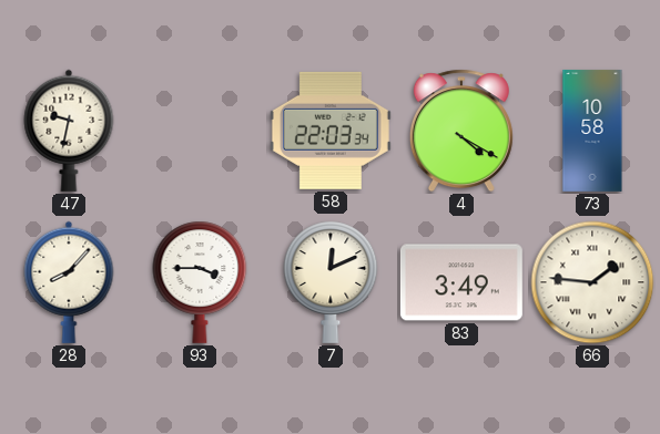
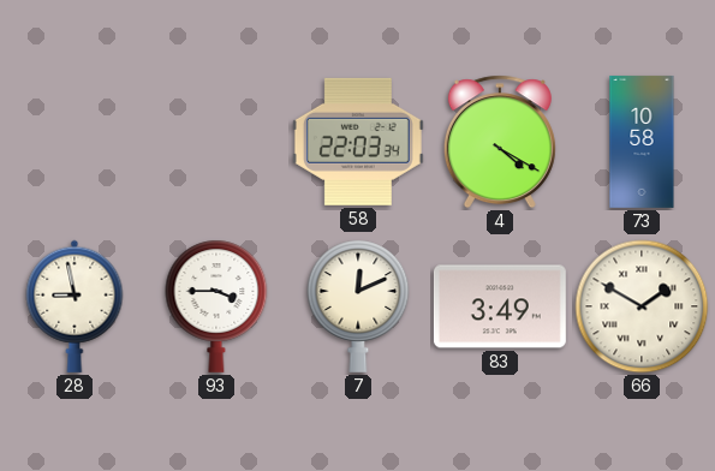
47: 9:32 -> none
28: 8:07 -> 8:58
66: 1:46 -> 1:50
